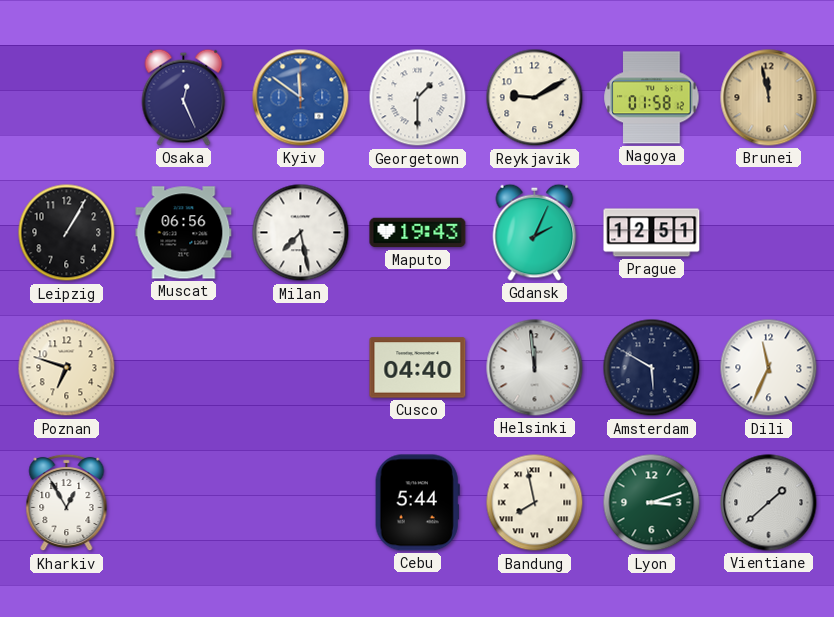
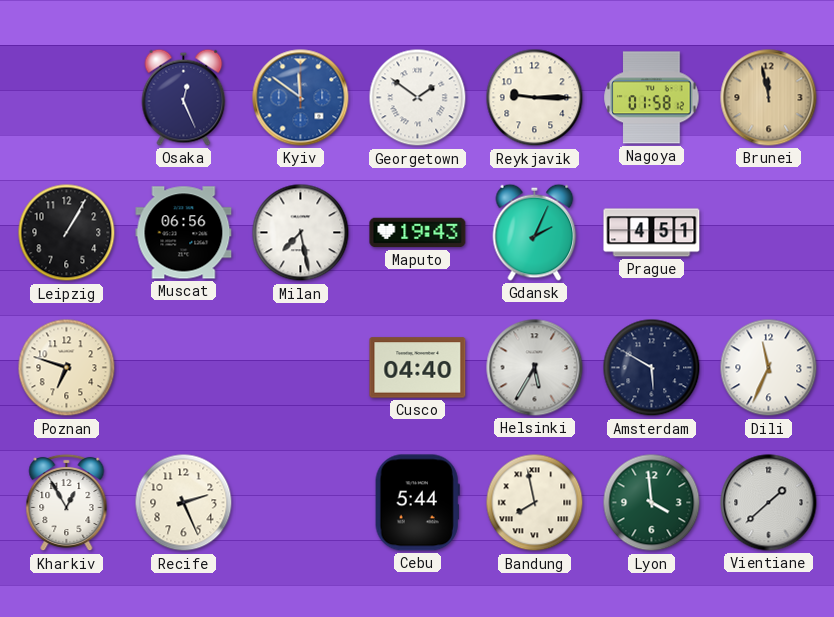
Georgetown: 1:30 -> 1:51
Reykjavik: 9:10 -> 9:15
Prague: 12:51 -> 4:51
Helsinki: 11:59 -> 5:35
Recife: none -> 2:26
Lyon: 3:12 -> 3:59
